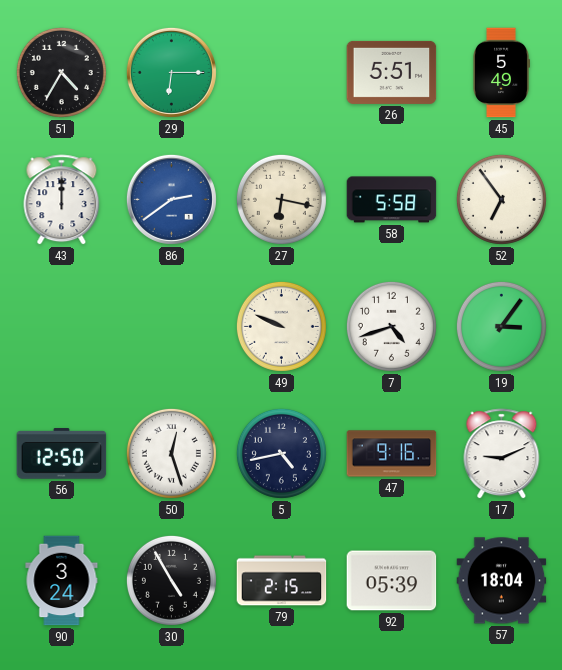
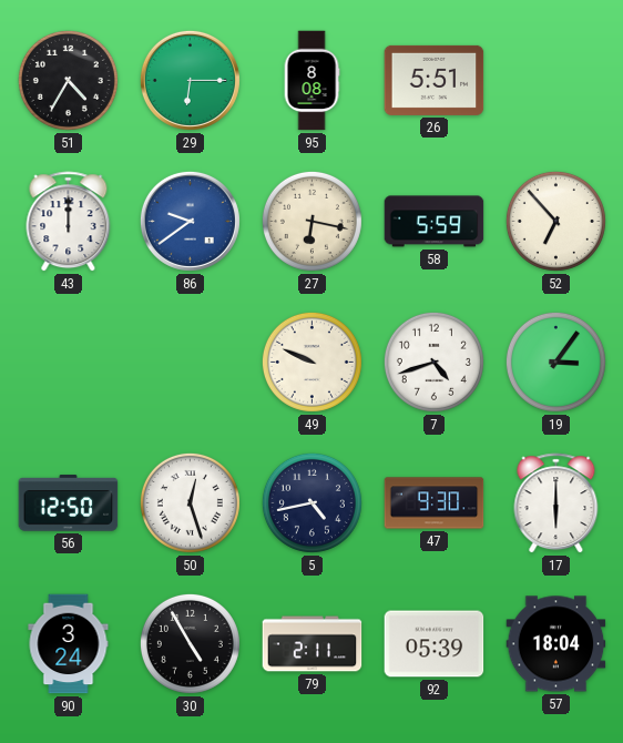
95: none -> 8:08
45: 5:49 -> none
86: 2:39 -> 9:39
58: 5:58 -> 5:59
52: 6:54 -> 6:53
47: 9:16 -> 9:30
17: 9:11 -> 6:00
79: 2:15 -> 2:11
